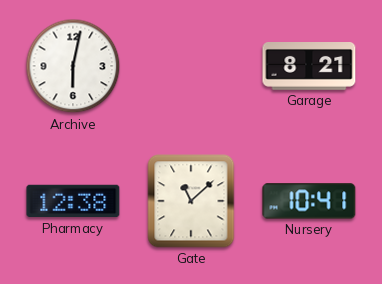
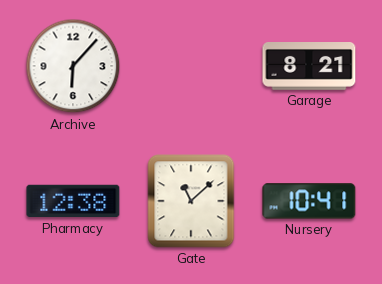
Archive: 6:02 -> 6:07
